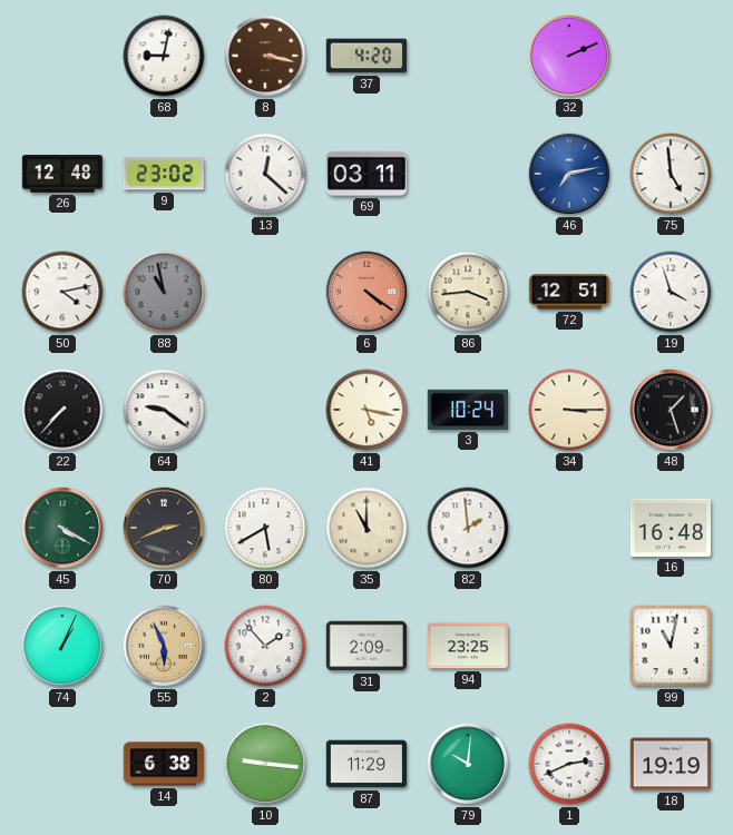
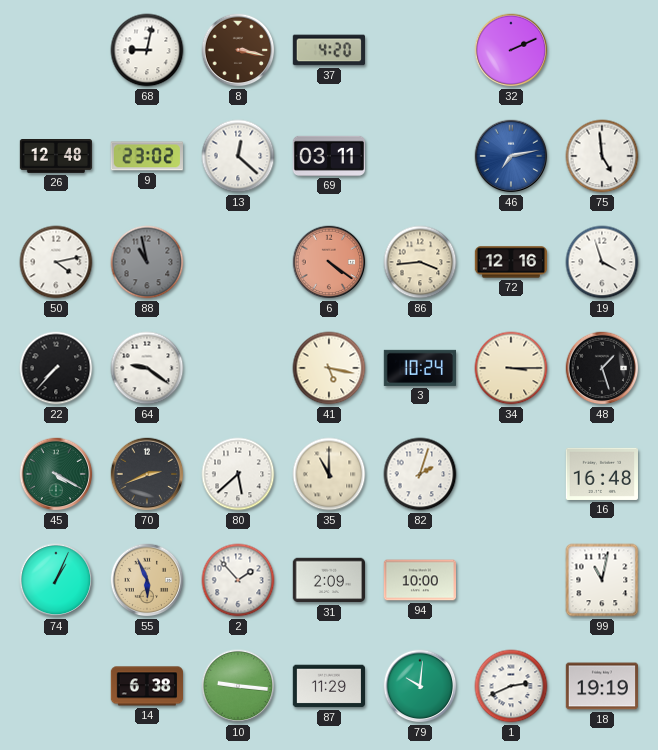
72: 12:51 -> 12:16
80: 5:40 -> 5:38
82: 1:59 -> 2:03
94: 23:25 -> 10:00
